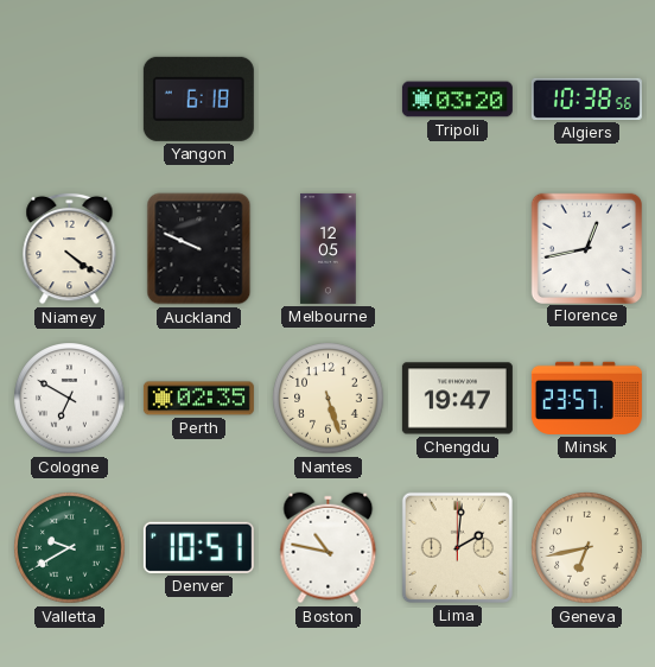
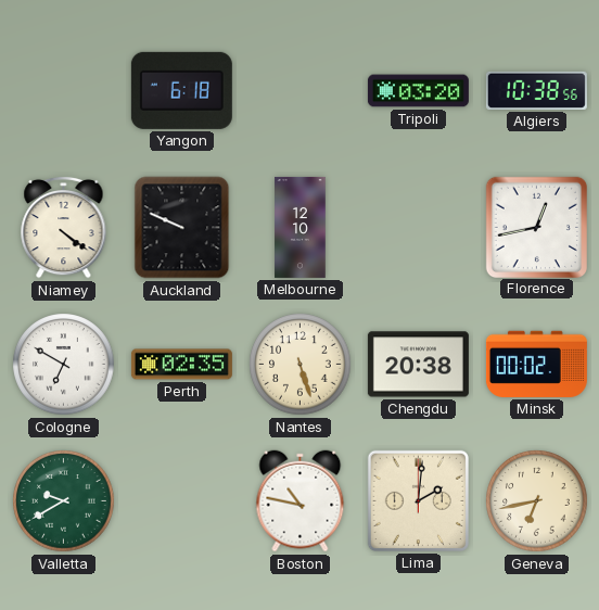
Melbourne: 12:05 -> 12:10
Chengdu: 19:47 -> 20:38
Minsk: 23:57 -> 00:02
Denver: 10:51 -> none
